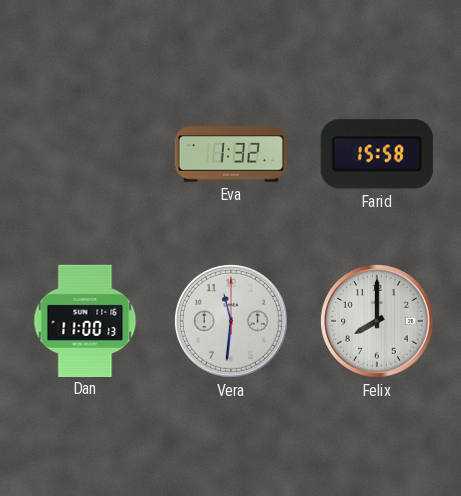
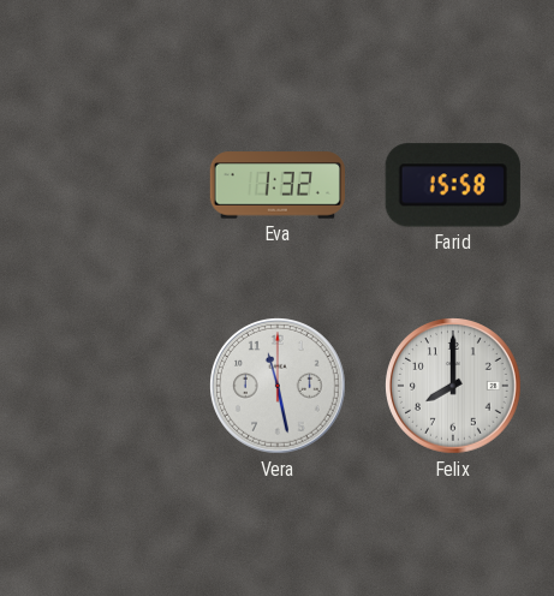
Dan: 11:00 -> none
Vera: 11:31 -> 11:28
